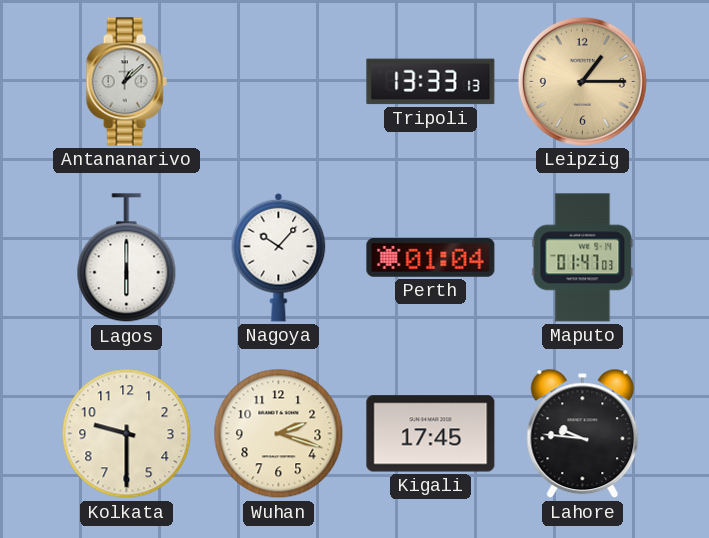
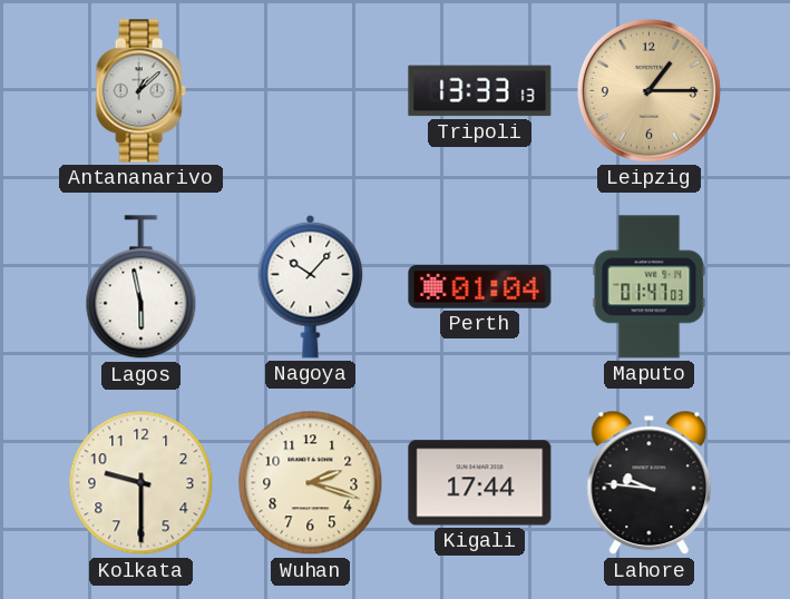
Lagos: 6:00 -> 5:58
Kigali: 17:45 -> 17:44
